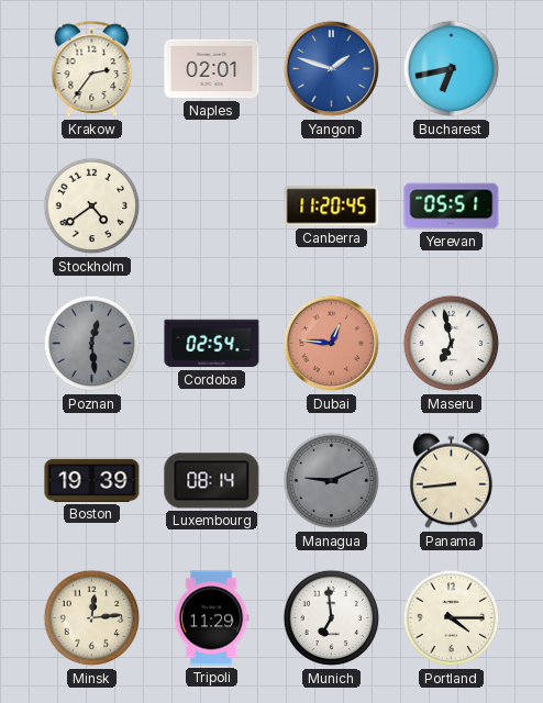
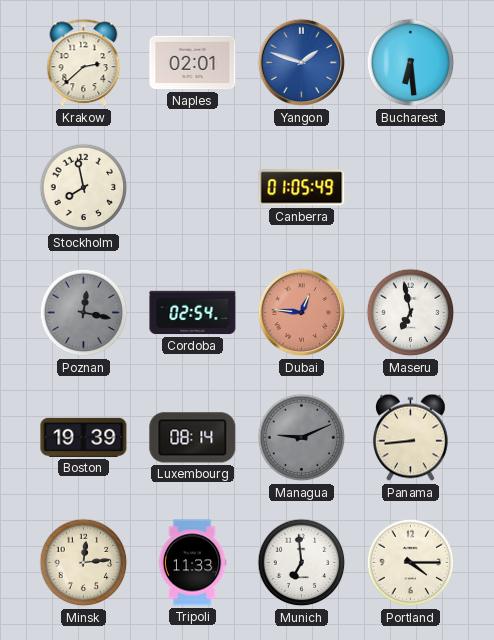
Krakow: 2:36 -> 2:38
Bucharest: 6:43 -> 6:29
Stockholm: 4:39 -> 7:58
Canberra: 11:20 -> 01:05
Yerevan: 05:51 -> none
Poznan: 12:29 -> 12:17
Tripoli: 11:29 -> 11:33
